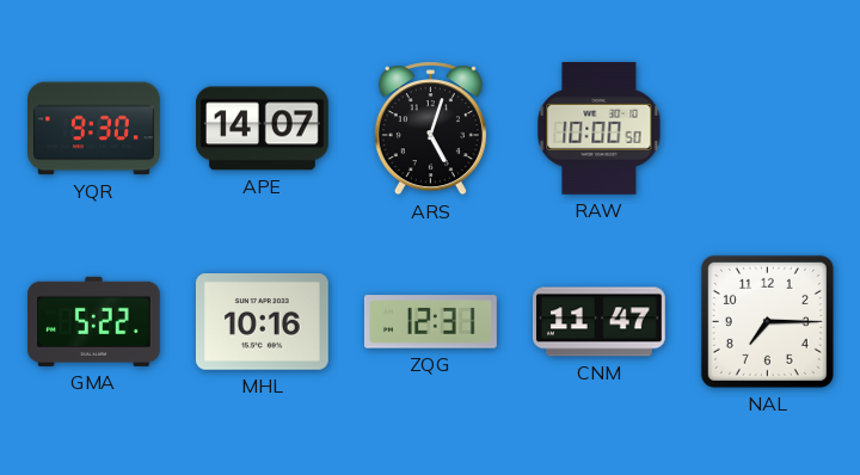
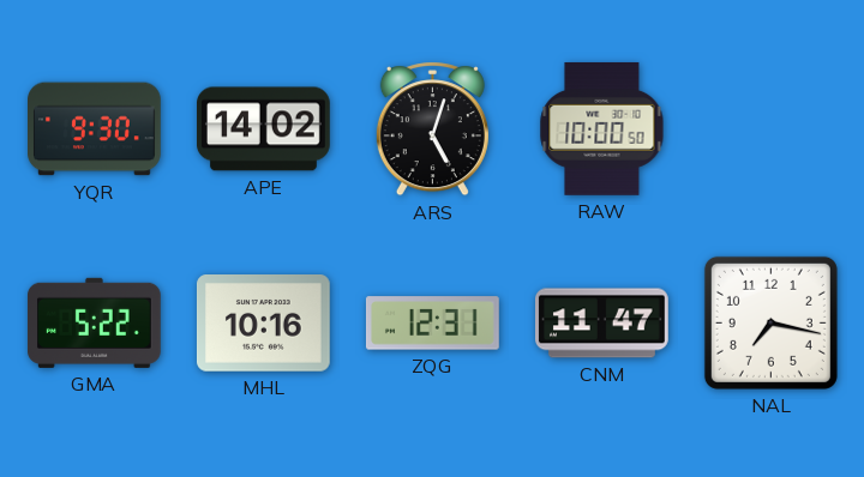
APE: 14:07 -> 14:02
NAL: 7:15 -> 7:17
